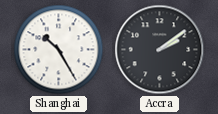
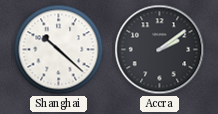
Shanghai: 10:25 -> 10:22
